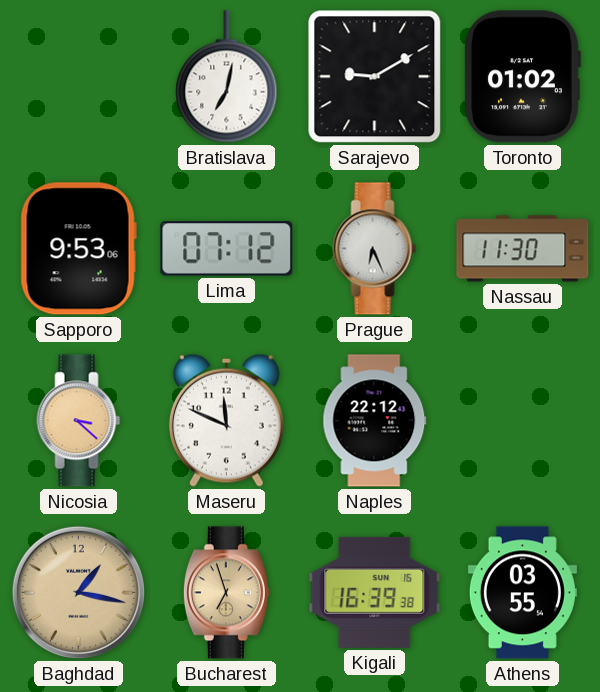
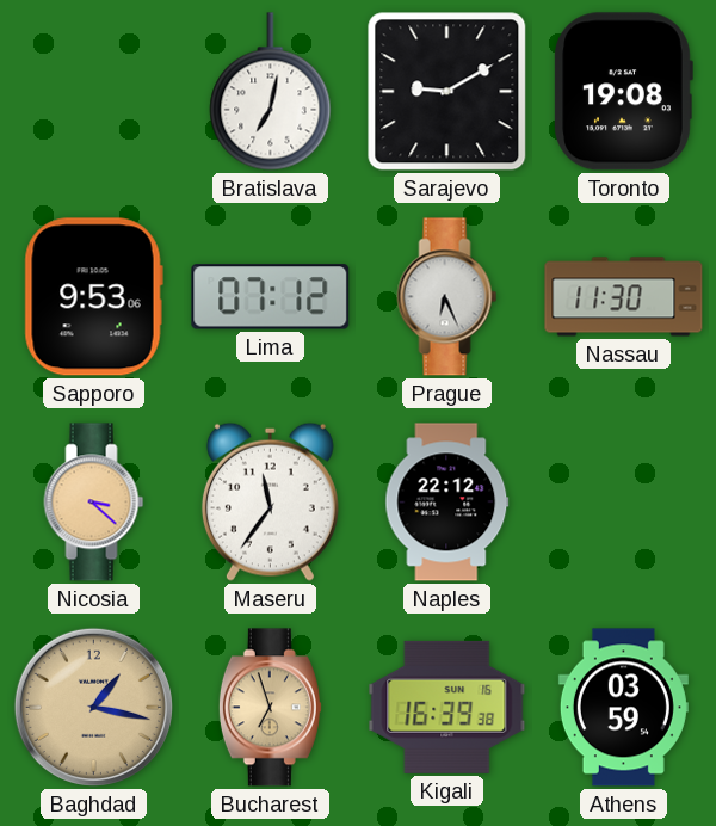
Toronto: 01:02 -> 19:08
Maseru: 11:49 -> 11:36
Athens: 03:55 -> 03:59
